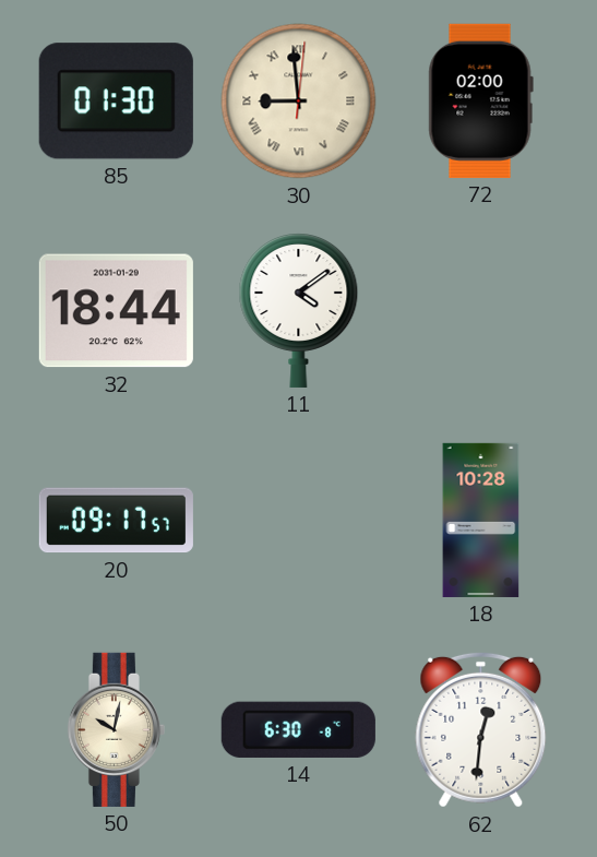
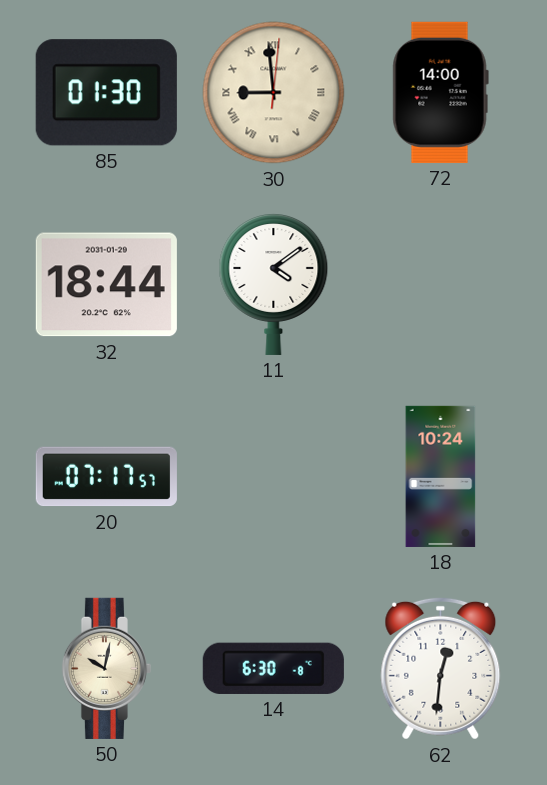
72: 02:00 -> 14:00
20: 09:17 -> 07:17
18: 10:28 -> 10:24
